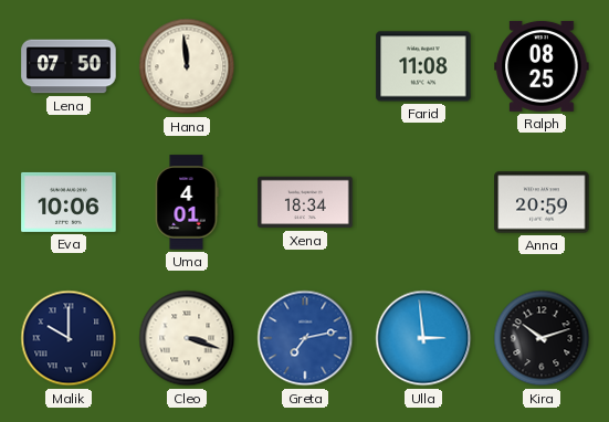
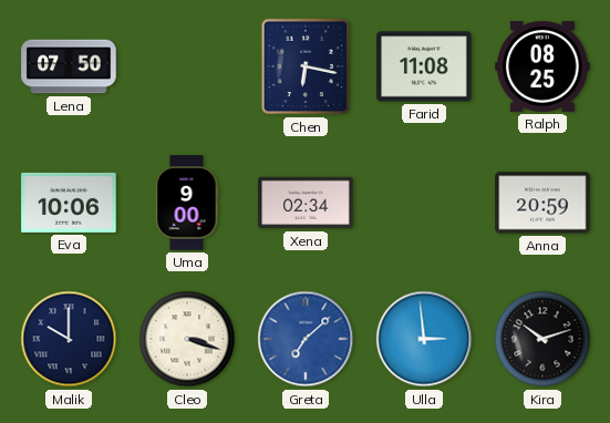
Hana: 11:59 -> none
Chen: none -> 6:17
Uma: 4:01 -> 9:00
Xena: 18:34 -> 02:34
Greta: 7:13 -> 7:08
